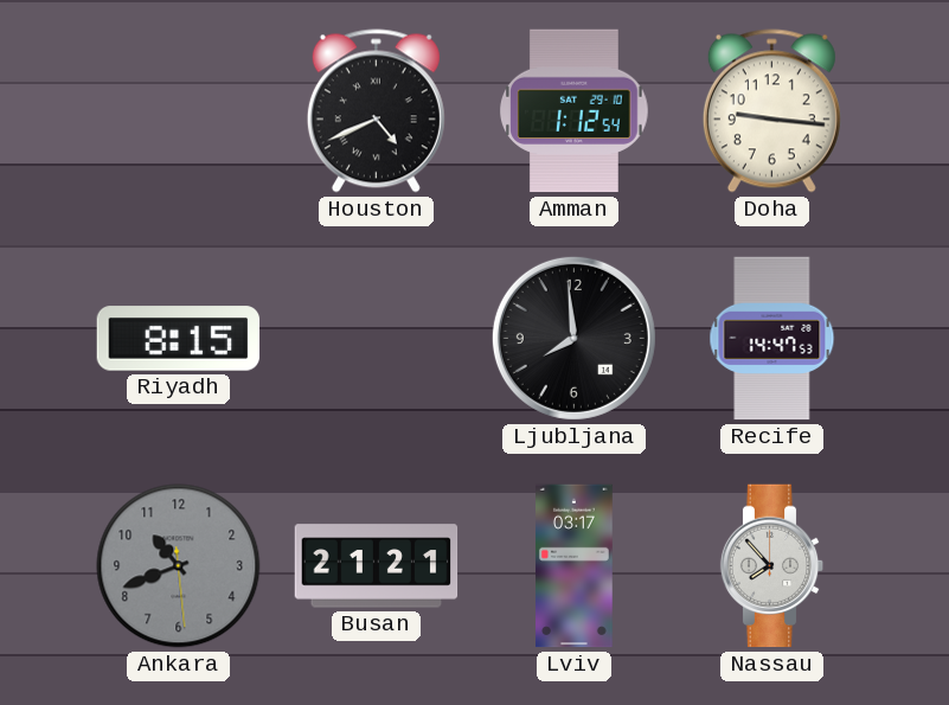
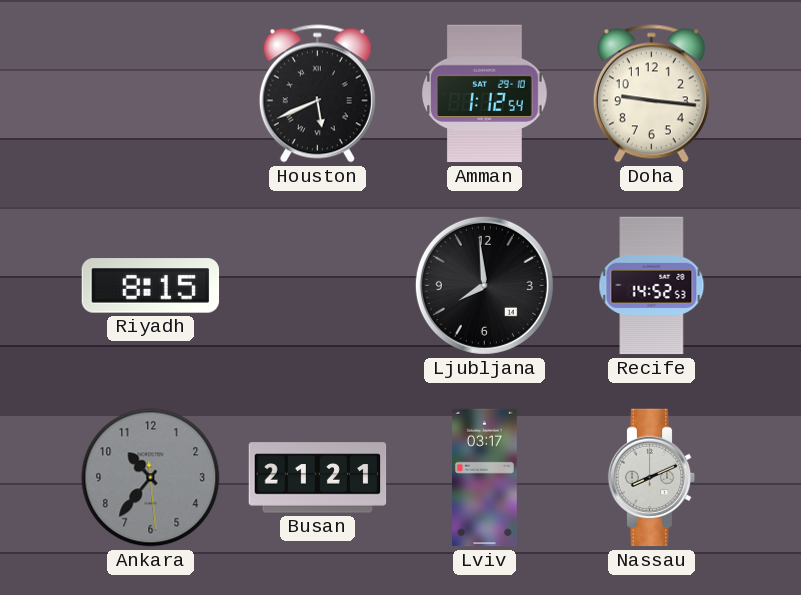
Houston: 4:41 -> 5:41
Recife: 14:47 -> 14:52
Ankara: 10:41 -> 10:36
Nassau: 7:53 -> 8:11
